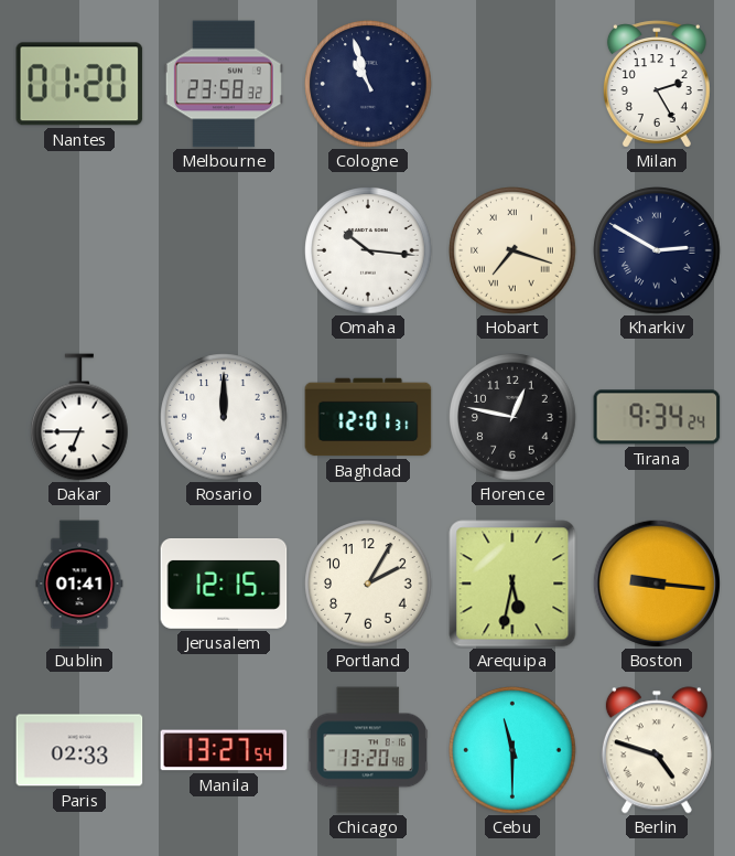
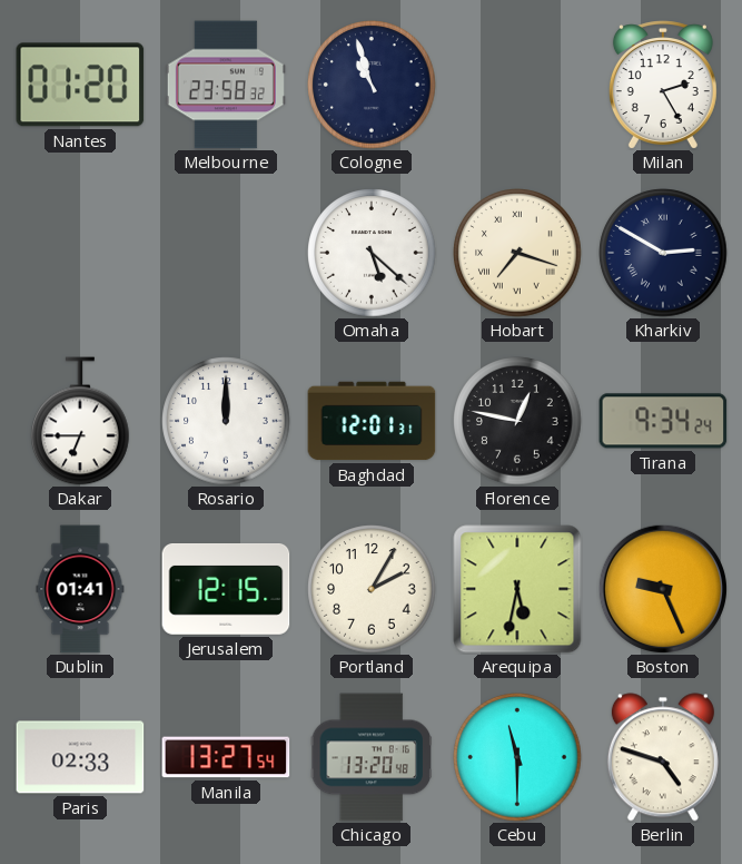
Omaha: 10:16 -> 5:22
Boston: 9:16 -> 9:26
